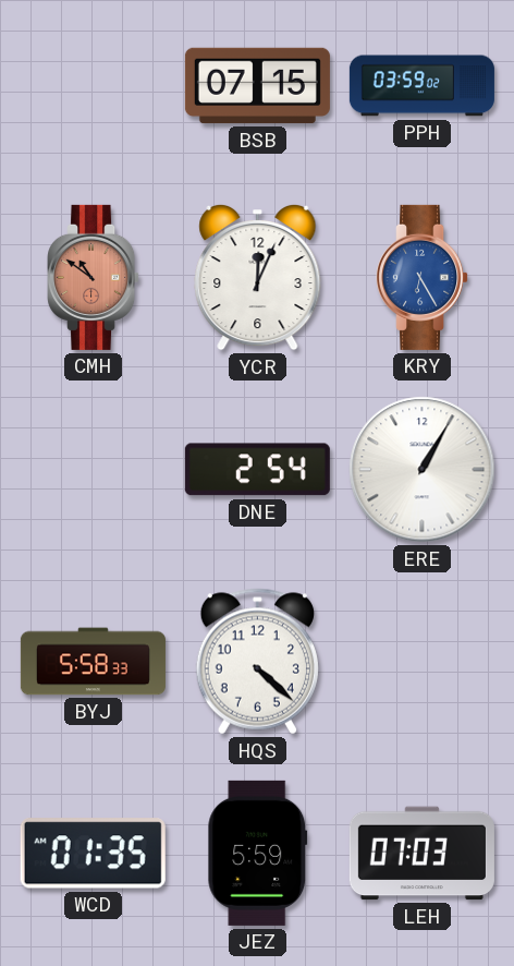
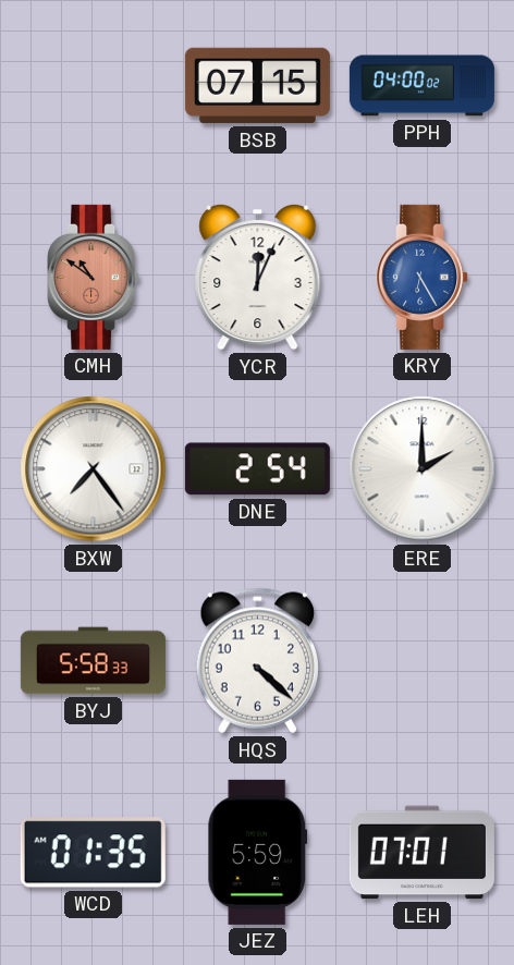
PPH: 03:59 -> 04:00
BXW: none -> 7:24
ERE: 1:05 -> 2:00
LEH: 07:03 -> 07:01
